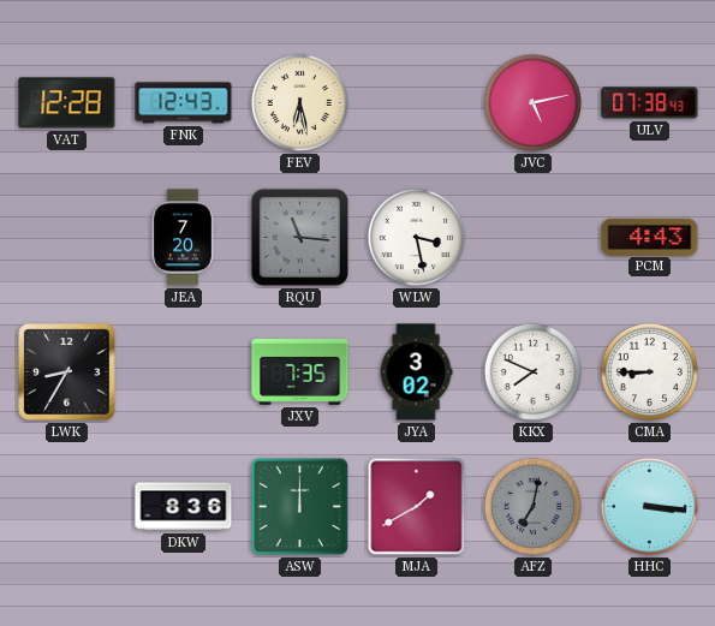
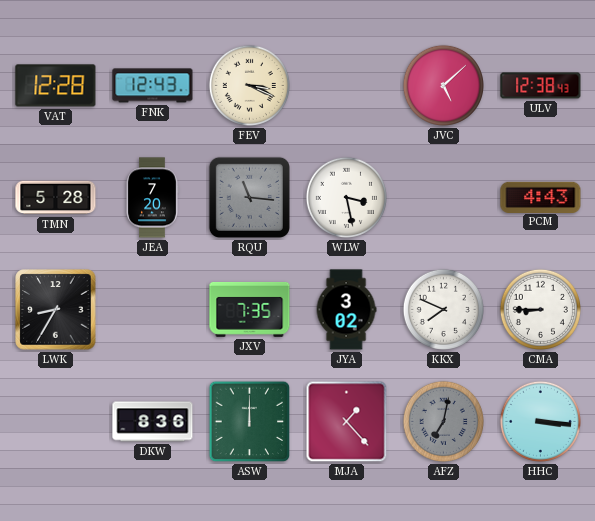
FEV: 6:28 -> 3:19
JVC: 5:13 -> 5:08
ULV: 07:38 -> 12:38
TMN: none -> 5:28
MJA: 1:40 -> 1:23
